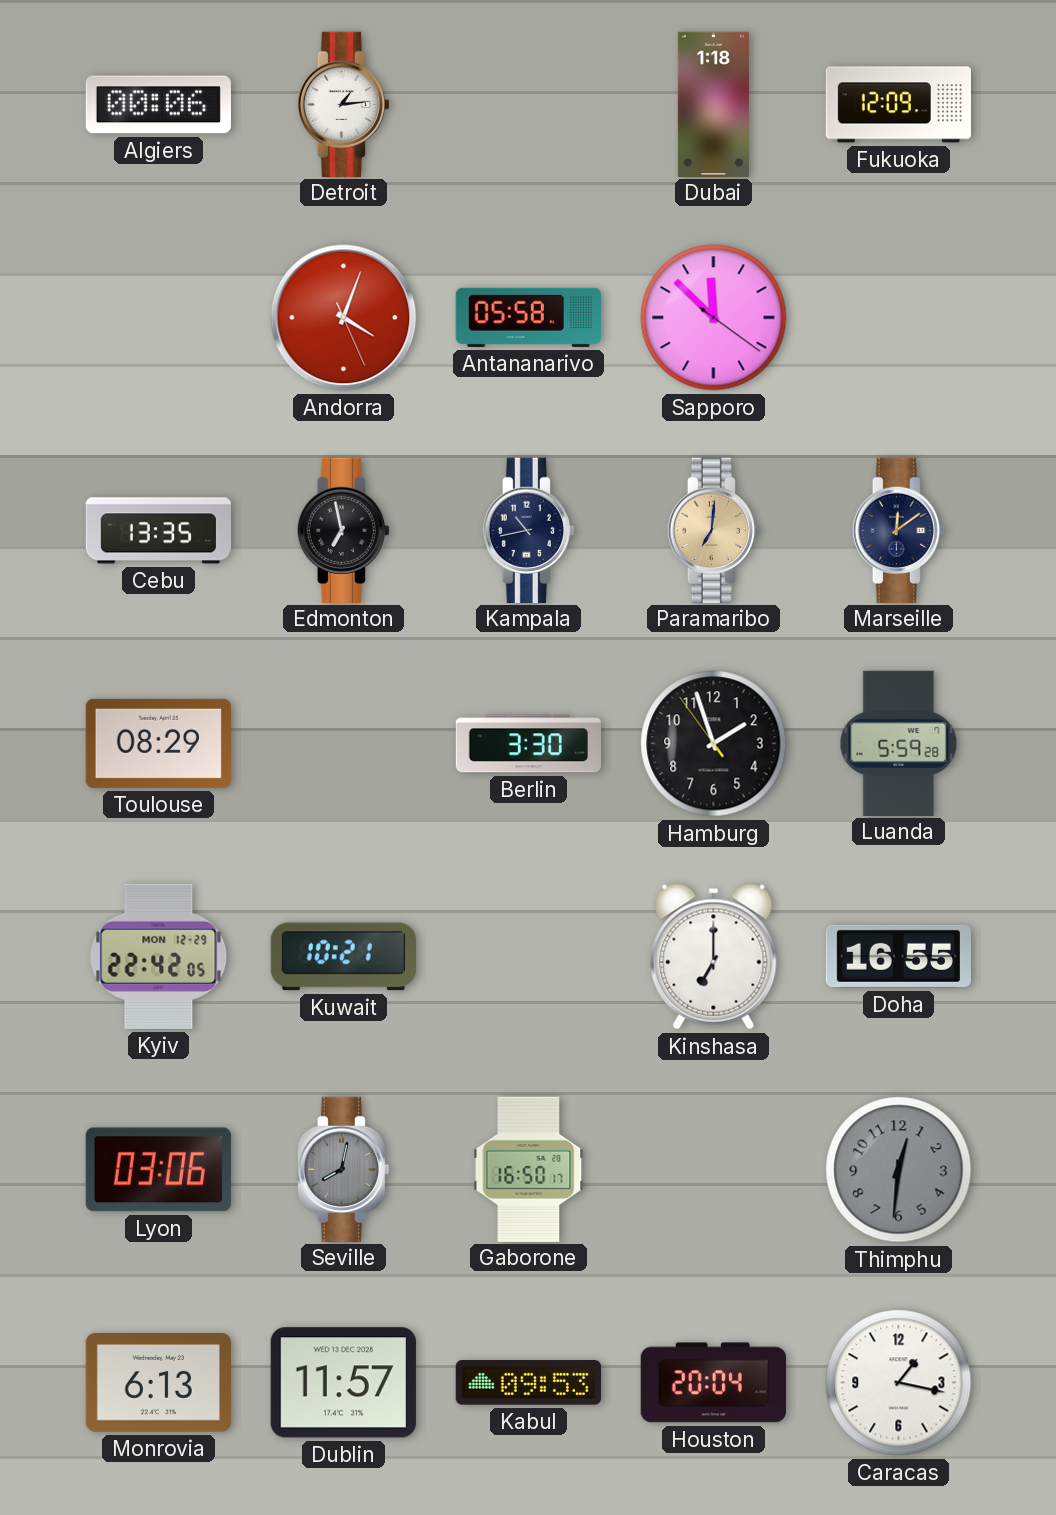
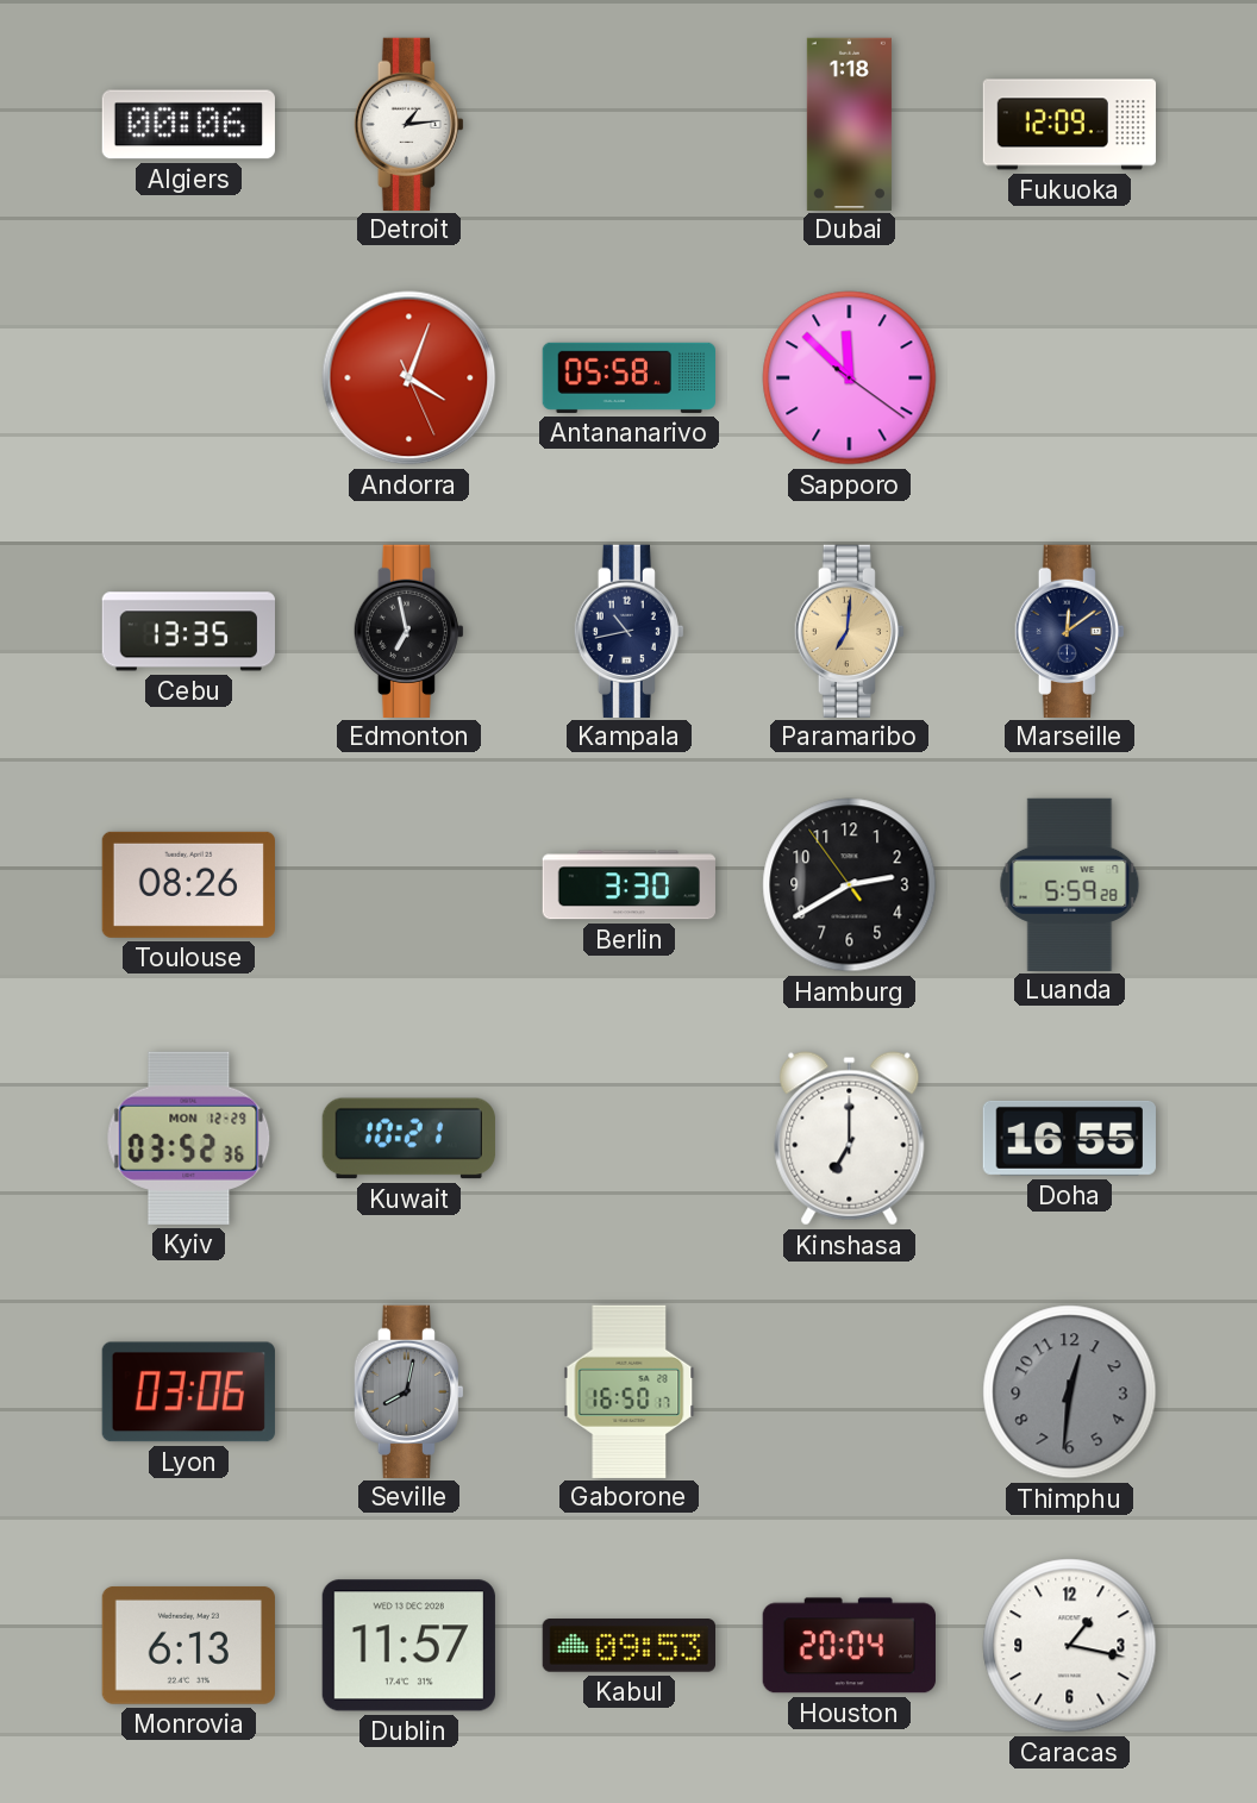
Toulouse: 08:29 -> 08:26
Hamburg: 1:56 -> 2:39
Kyiv: 22:42 -> 03:52
